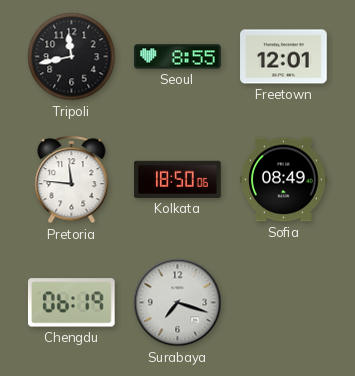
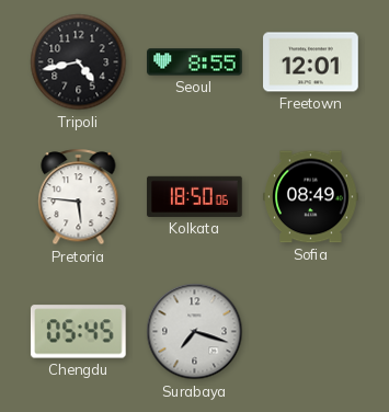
Tripoli: 11:43 -> 4:43
Pretoria: 11:46 -> 5:46
Chengdu: 06:19 -> 05:45
